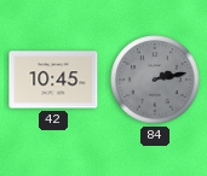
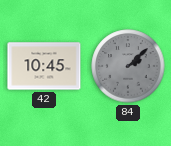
84: 2:13 -> 2:08
